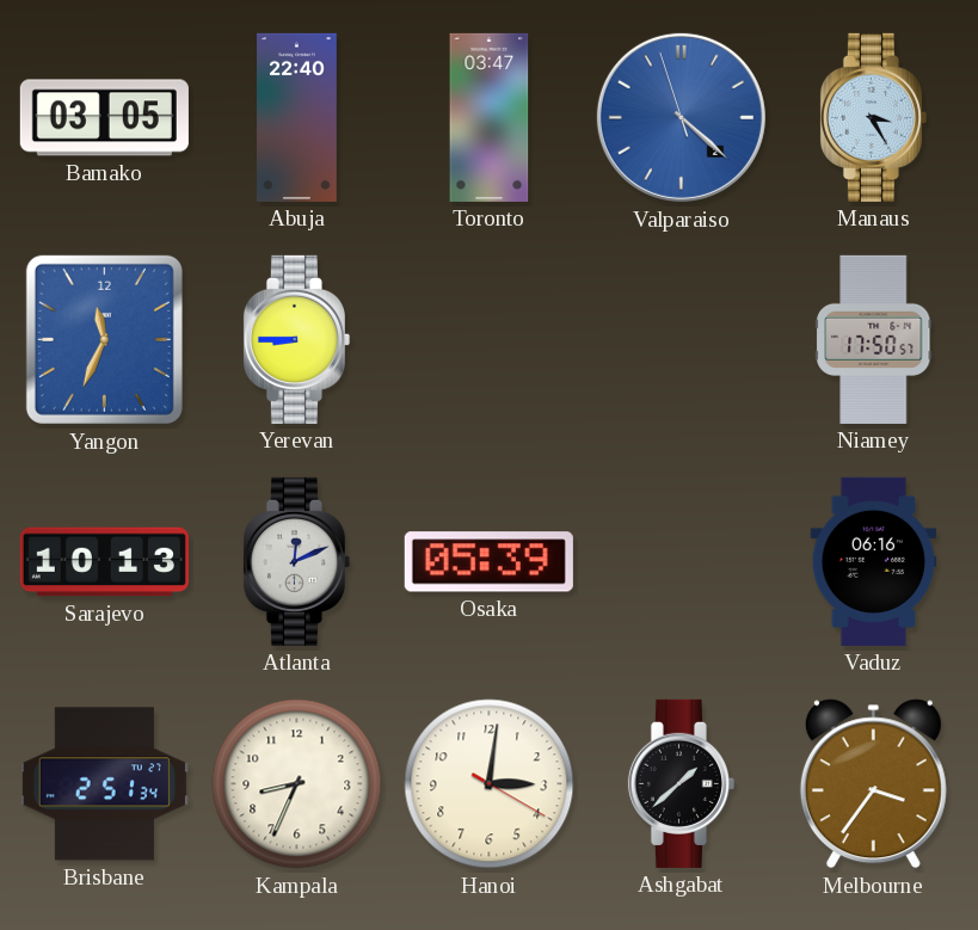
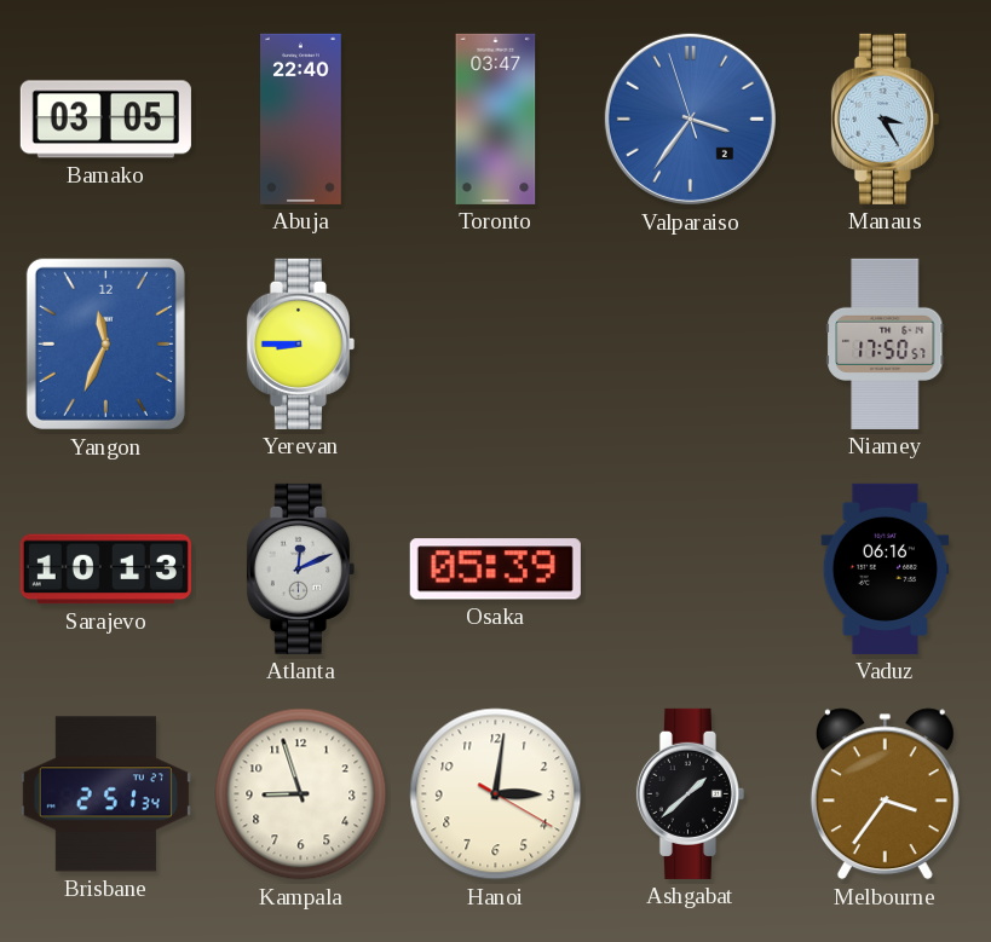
Valparaiso: 4:21 -> 3:35
Kampala: 8:34 -> 8:57
